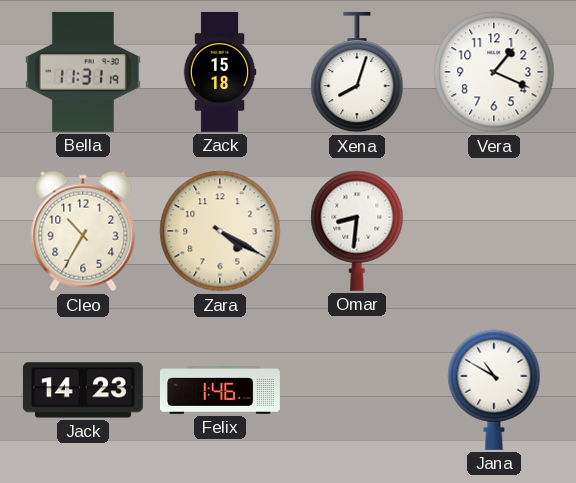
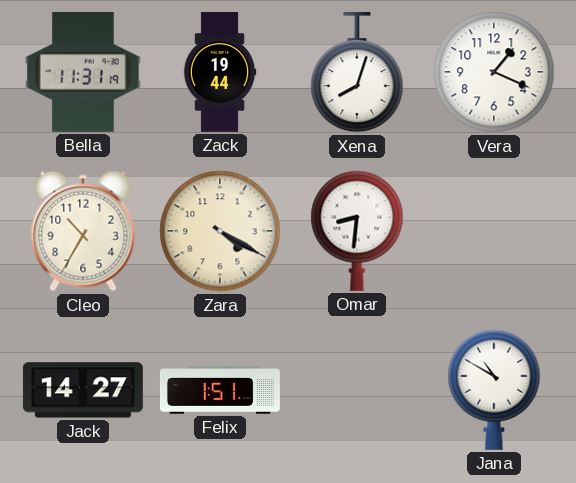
Zack: 15:18 -> 19:44
Jack: 14:23 -> 14:27
Felix: 1:46 -> 1:51
